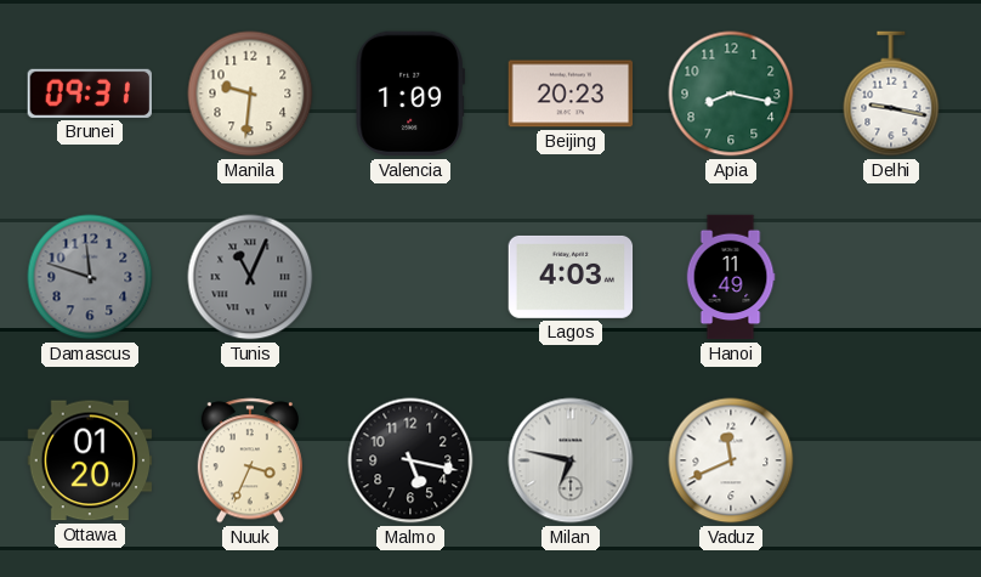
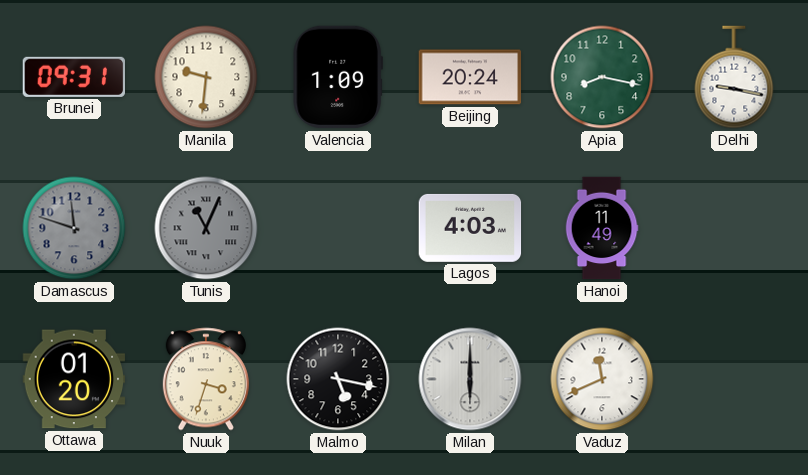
Beijing: 20:23 -> 20:24
Nuuk: 3:34 -> 3:33
Milan: 6:47 -> 6:00
